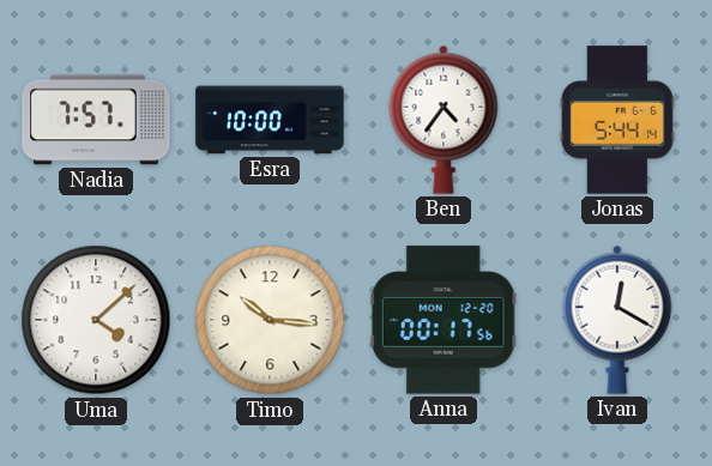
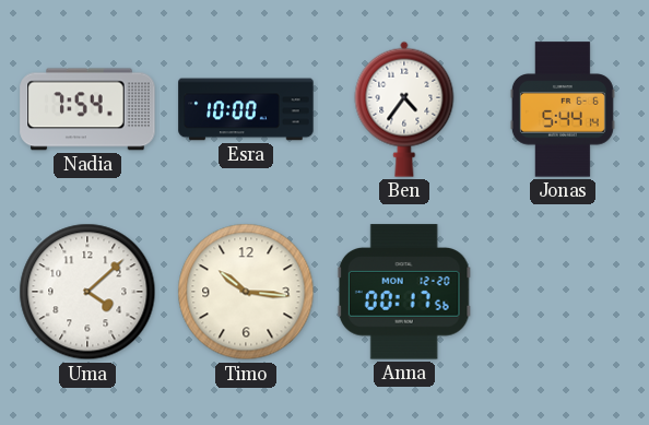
Nadia: 7:57 -> 7:54
Ivan: 12:20 -> none
